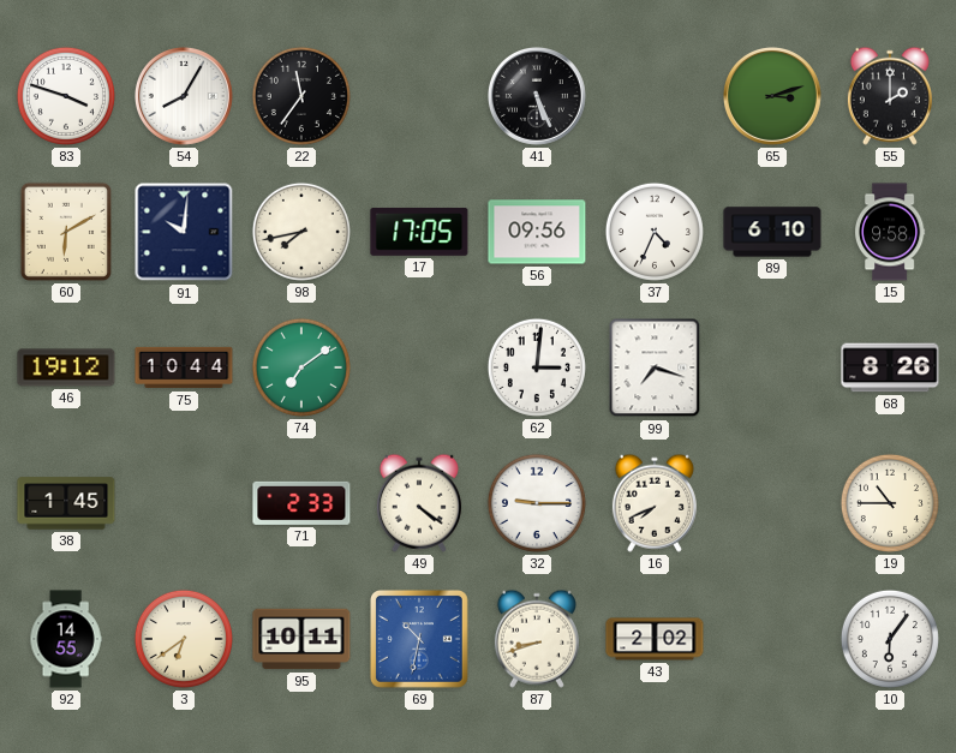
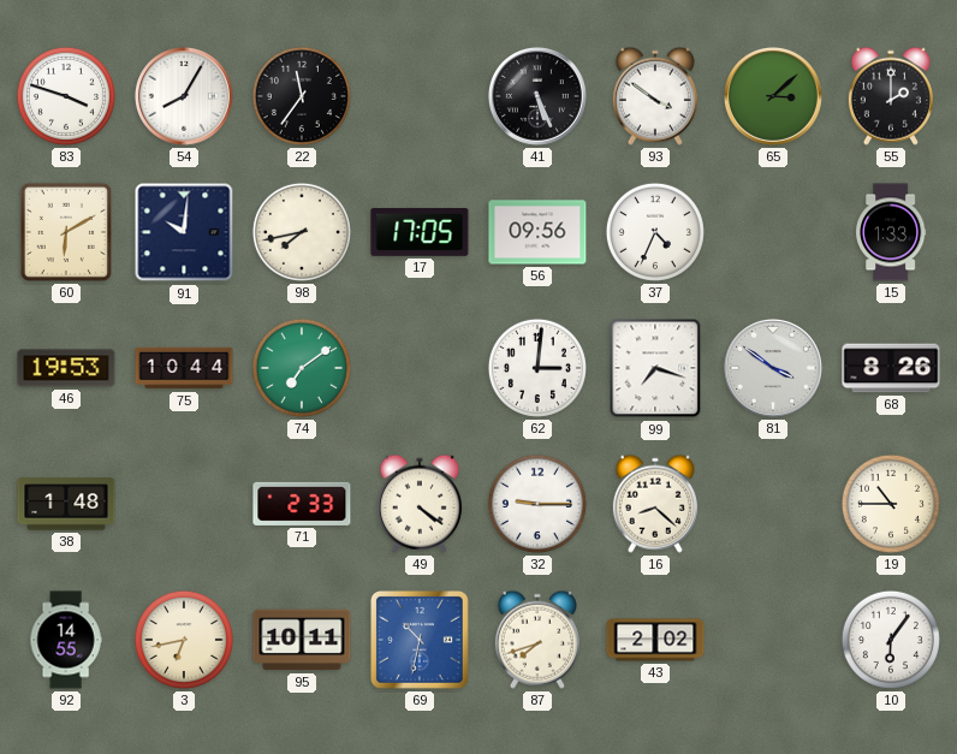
93: none -> 3:51
65: 3:12 -> 3:08
89: 6:10 -> none
15: 9:58 -> 1:33
46: 19:12 -> 19:53
81: none -> 3:51
38: 1:45 -> 1:48
16: 7:41 -> 8:22
3: 6:39 -> 6:43
87: 8:42 -> 7:42
